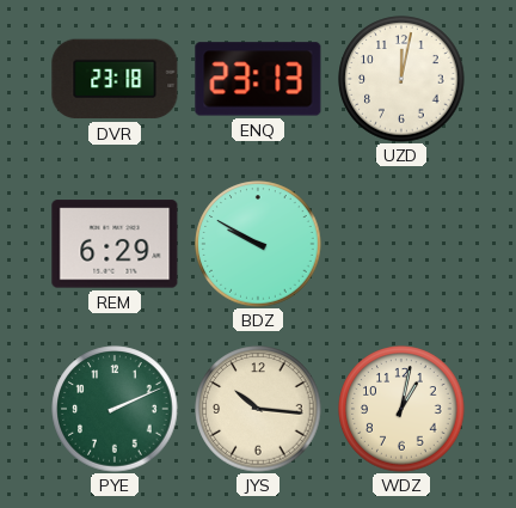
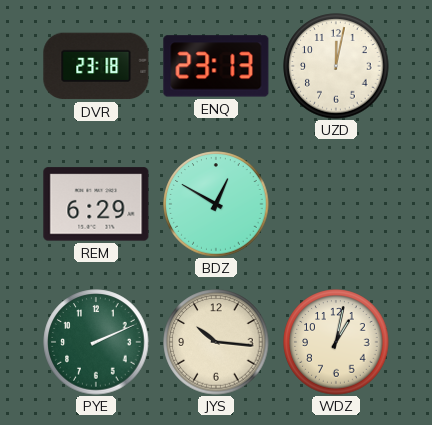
BDZ: 9:50 -> 12:50
